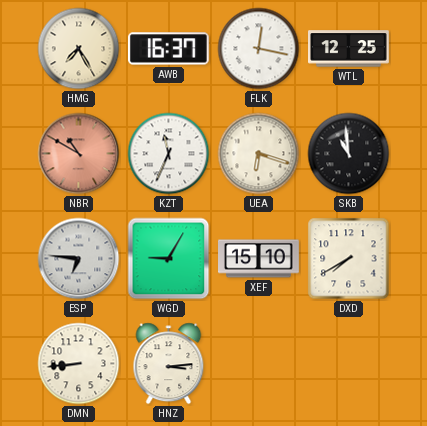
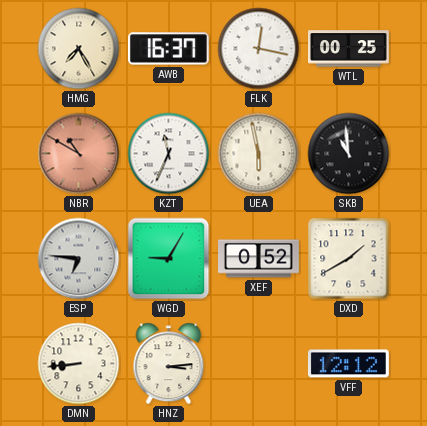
WTL: 12:25 -> 00:25
UEA: 6:18 -> 5:58
XEF: 15:10 -> 0:52
DXD: 7:40 -> 1:40
VFF: none -> 12:12
